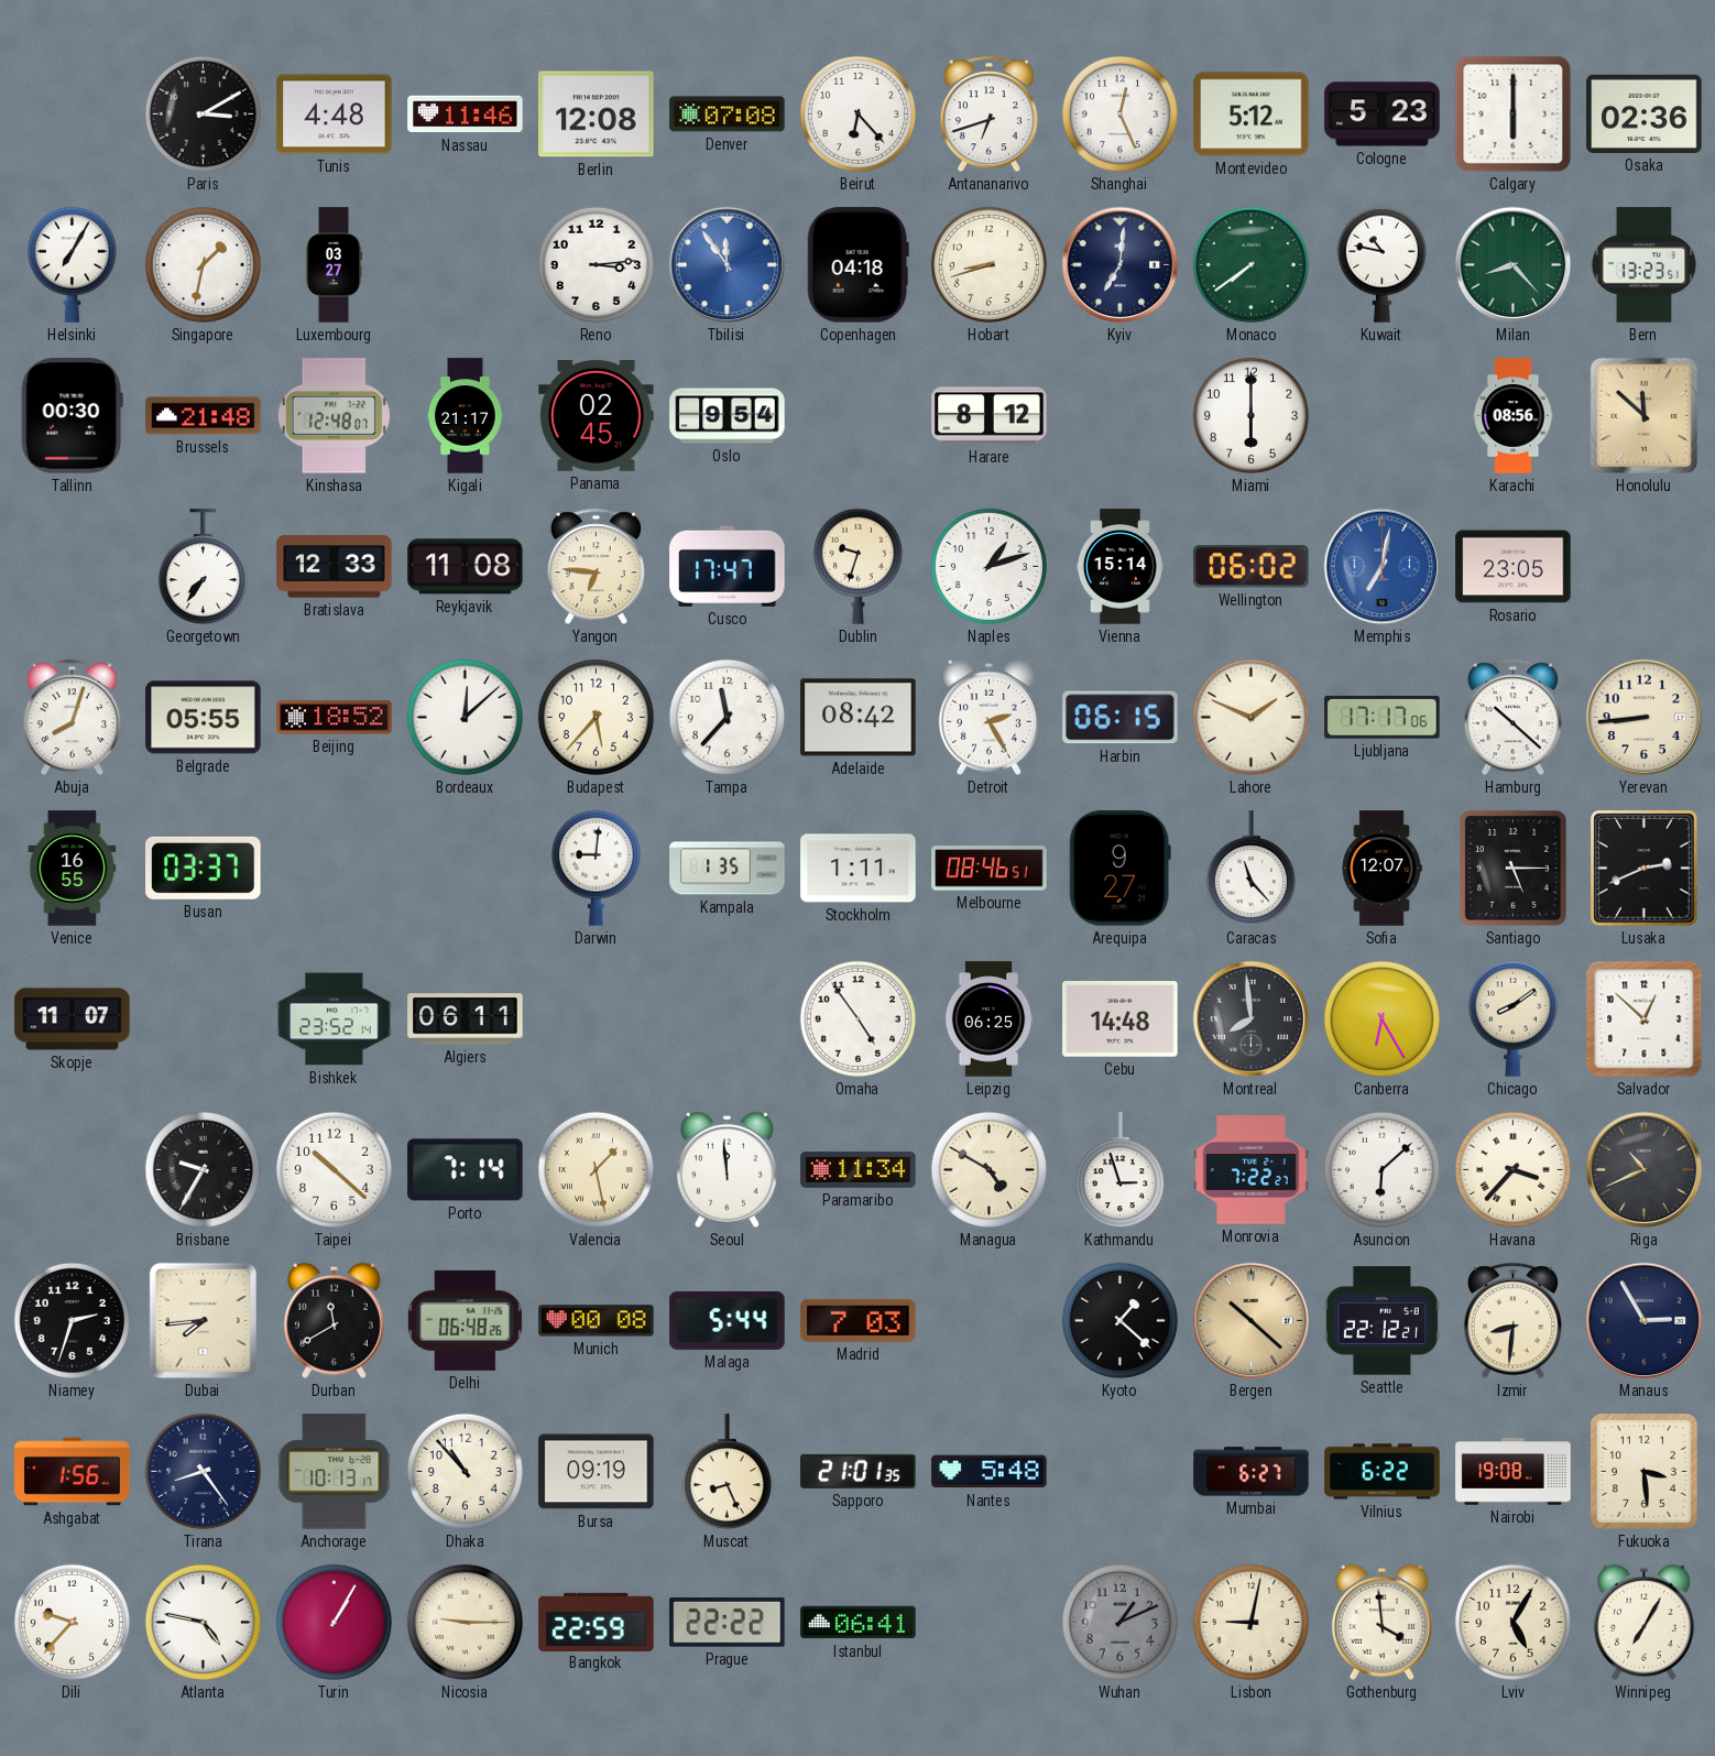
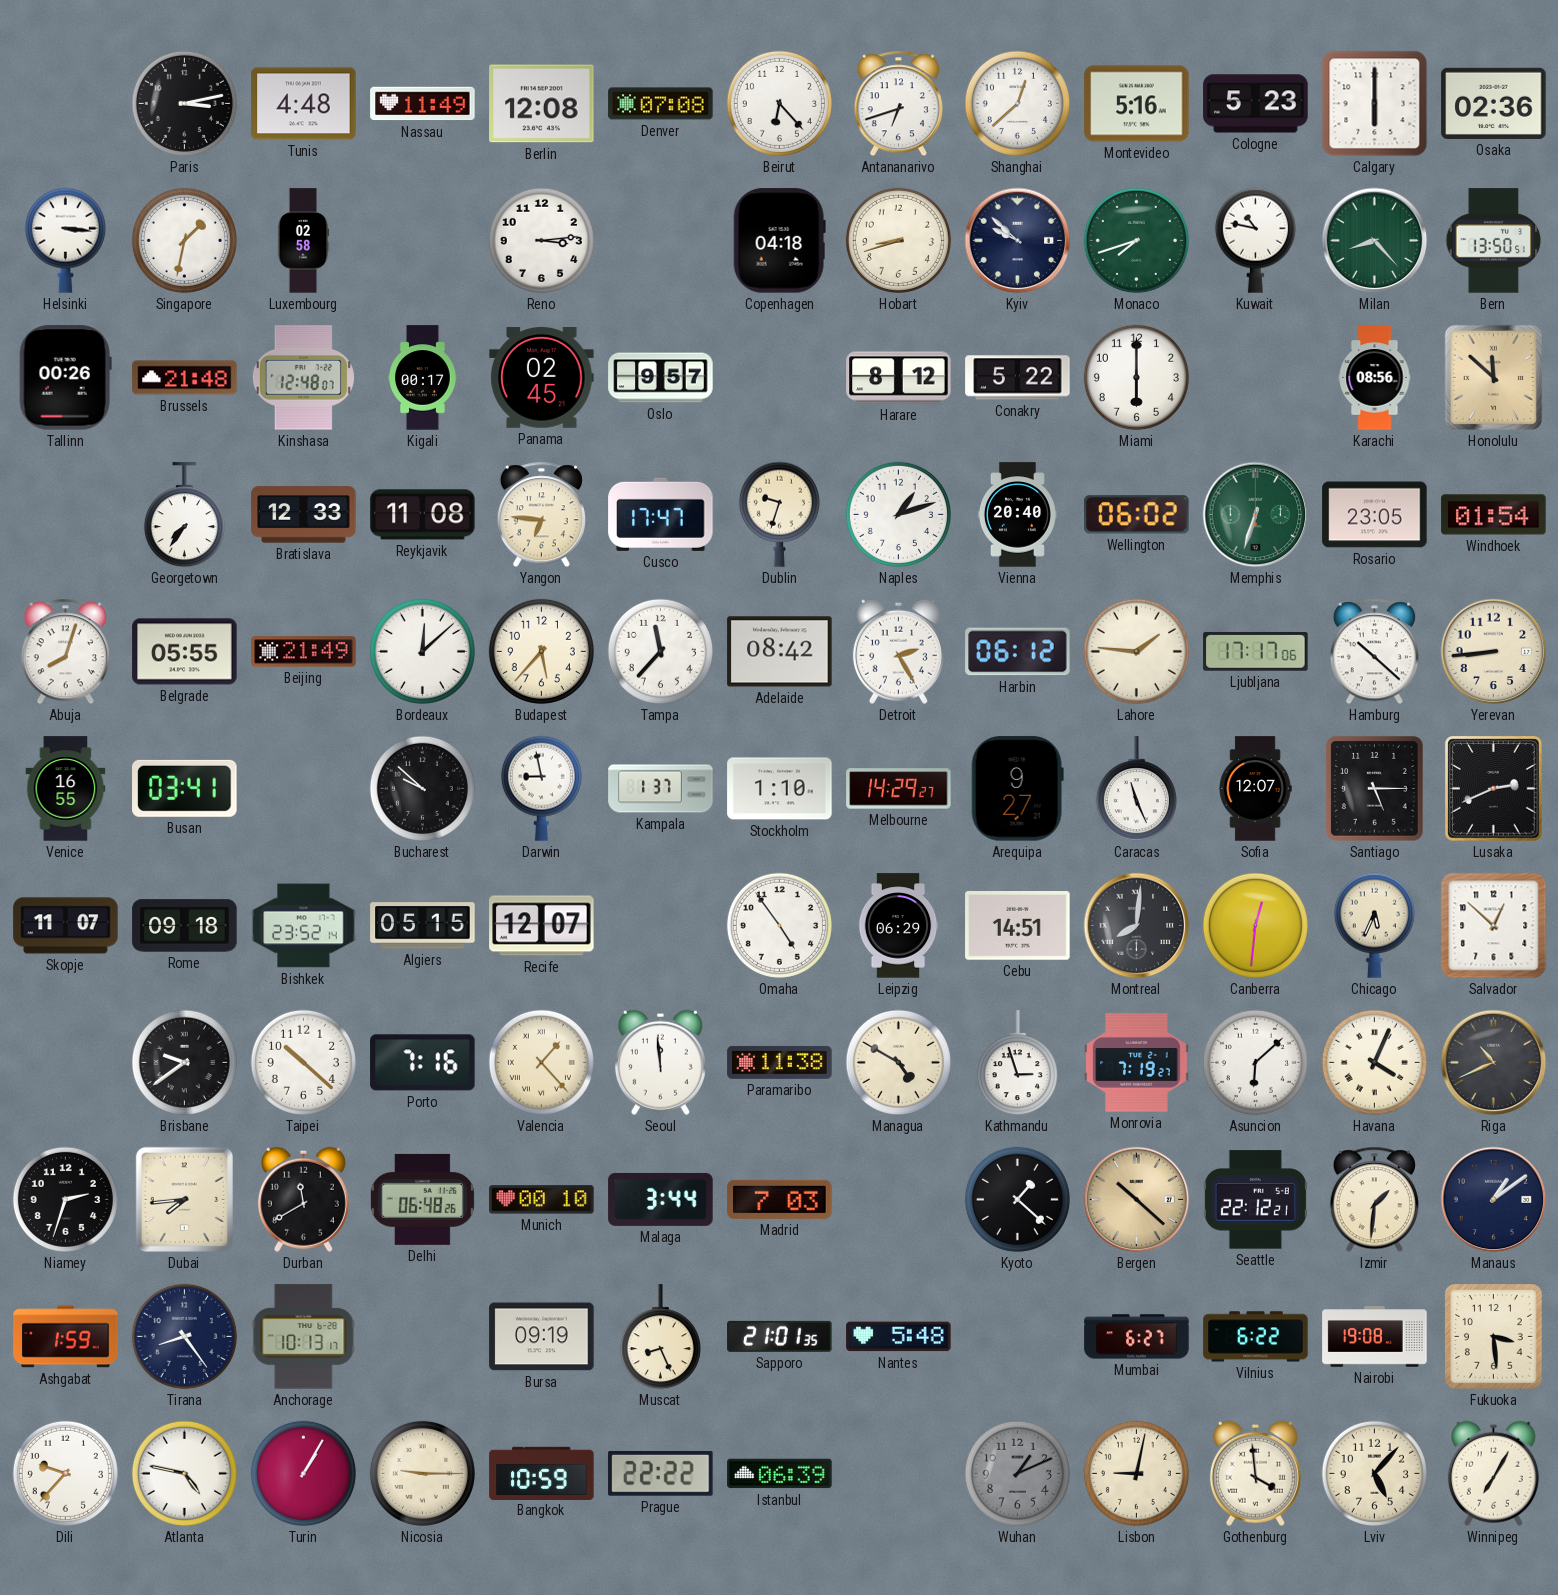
Paris: 3:10 -> 3:13
Nassau: 11:46 -> 11:49
Shanghai: 12:26 -> 12:38
Montevideo: 5:12 -> 5:16
Helsinki: 7:05 -> 3:16
Luxembourg: 03:27 -> 02:58
Tbilisi: 11:54 -> none
Kyiv: 7:01 -> 9:52
Monaco: 7:39 -> 7:42
Bern: 13:23 -> 13:50
Tallinn: 00:30 -> 00:26
Kigali: 21:17 -> 00:17
Oslo: 9:54 -> 9:57
Conakry: none -> 5:22
Vienna: 15:14 -> 20:40
Memphis: 7:02 -> 6:33
Memphis dial: blue -> green
Windhoek: none -> 01:54
Beijing: 18:52 -> 21:49
Harbin: 06:15 -> 06:12
Lahore: 1:49 -> 1:46
Busan: 03:37 -> 03:41
Bucharest: none -> 9:52
Darwin: 9:01 -> 8:58
Kampala: 1:35 -> 1:37
Stockholm: 1:11 -> 1:10
Melbourne: 08:46 -> 14:29
Caracas: 11:23 -> 11:26
Rome: none -> 09:18
Algiers: 06:11 -> 05:15
Recife: none -> 12:07
Leipzig: 06:25 -> 06:29
Cebu: 14:48 -> 14:51
Montreal: 7:59 -> 8:01
Canberra: 6:25 -> 12:31
Chicago: 8:09 -> 5:34
Brisbane: 9:35 -> 9:39
Porto: 7:14 -> 7:16
Valencia: 1:28 -> 1:23
Paramaribo: 11:34 -> 11:38
Monrovia: 7:22 -> 7:19
Havana: 3:37 -> 4:04
Munich: 00:08 -> 00:10
Malaga: 5:44 -> 3:44
Izmir: 8:31 -> 1:31
Manaus: 2:55 -> 1:09
Ashgabat: 1:56 -> 1:59
Dhaka: 10:53 -> none
Bangkok: 22:59 -> 10:59
Istanbul: 06:41 -> 06:39
Lviv: 5:05 -> 5:07
